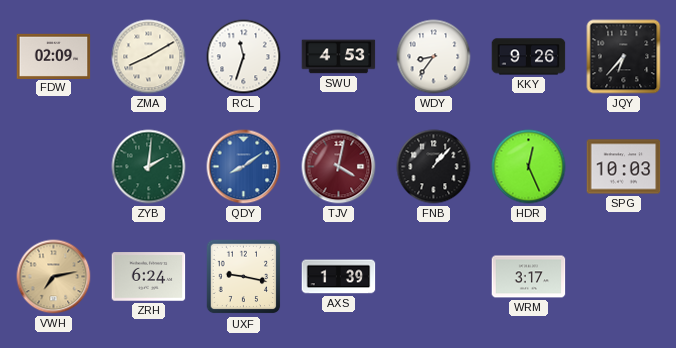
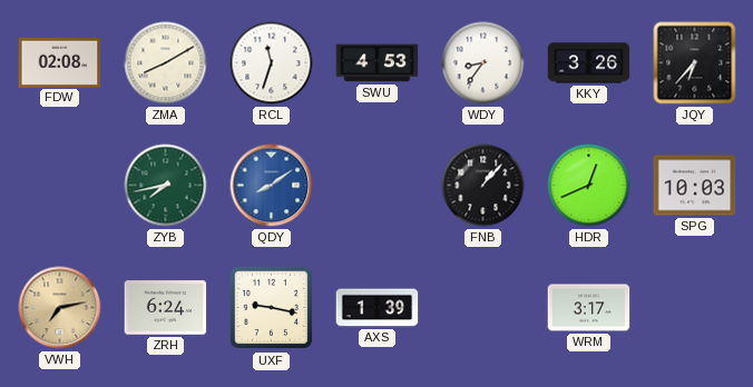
FDW: 02:09 -> 02:08
KKY: 9:26 -> 3:26
ZYB: 2:01 -> 7:43
TJV: 4:02 -> none
HDR: 12:26 -> 12:41
